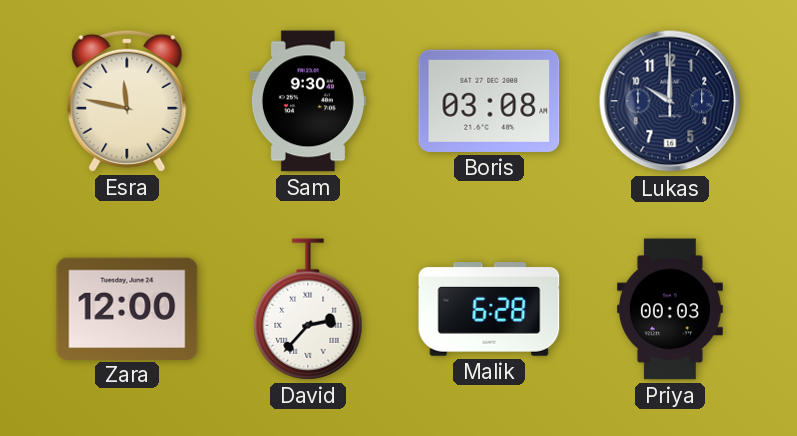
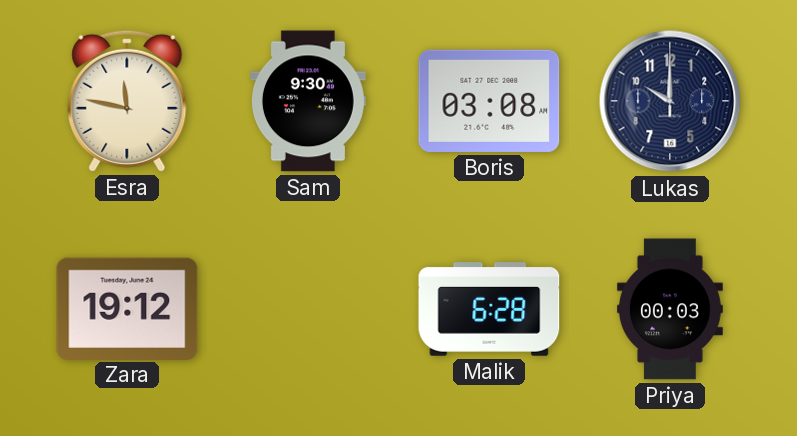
Zara: 12:00 -> 19:12
David: 2:37 -> none
